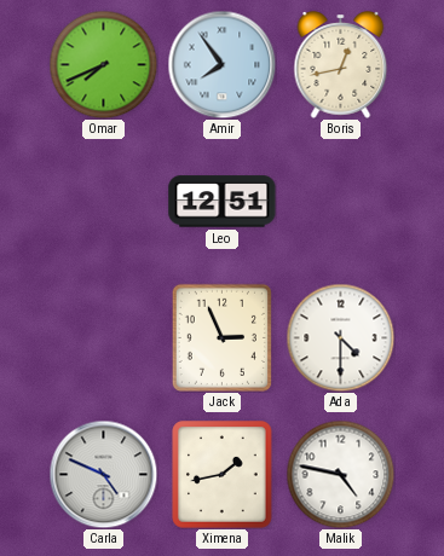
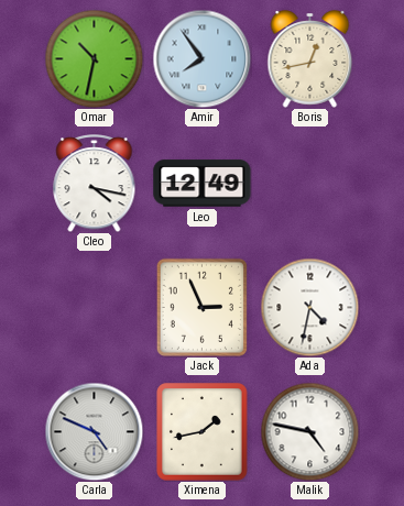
Omar: 7:41 -> 10:32
Cleo: none -> 4:17
Leo: 12:51 -> 12:49
Ada: 4:30 -> 4:32
